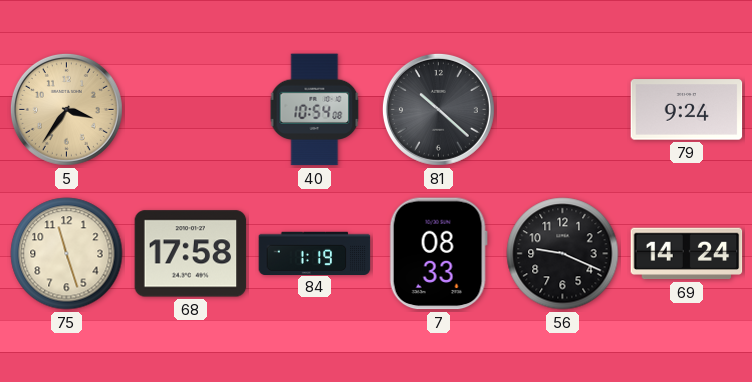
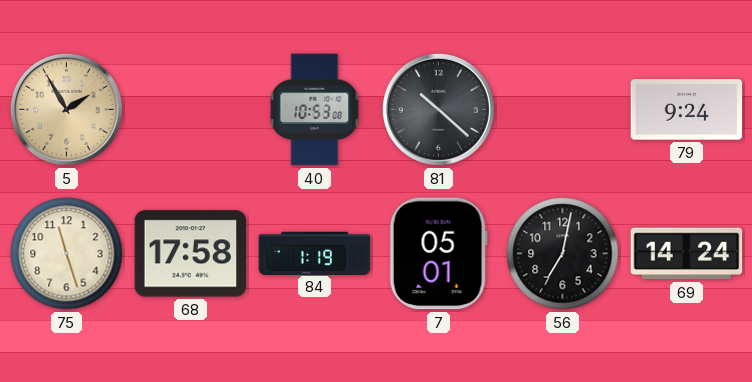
5: 3:36 -> 1:55
40: 10:54 -> 10:53
7: 08:33 -> 05:01
56: 9:19 -> 7:02
